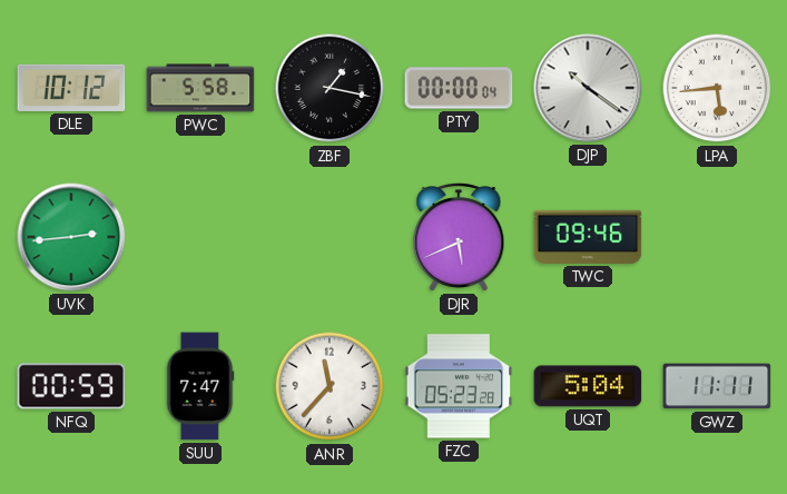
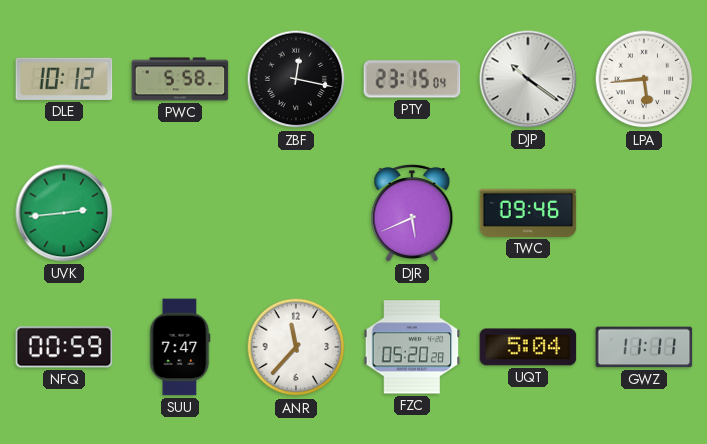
ZBF: 1:17 -> 12:17
PTY: 00:00 -> 23:15
FZC: 05:23 -> 05:20
